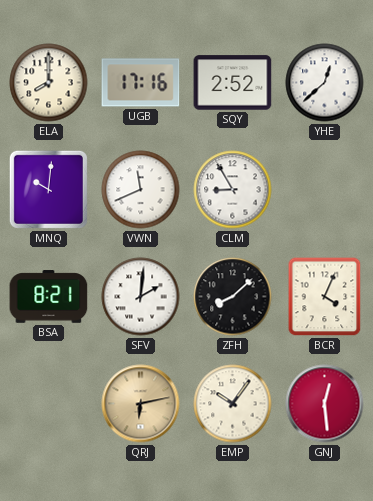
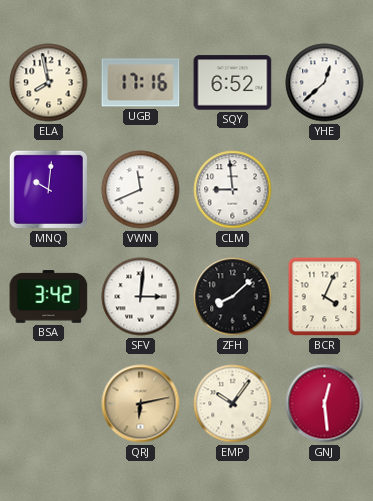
ELA: 8:00 -> 7:58
SQY: 2:52 -> 6:52
CLM: 8:55 -> 8:59
BSA: 8:21 -> 3:42
SFV: 2:01 -> 3:01
